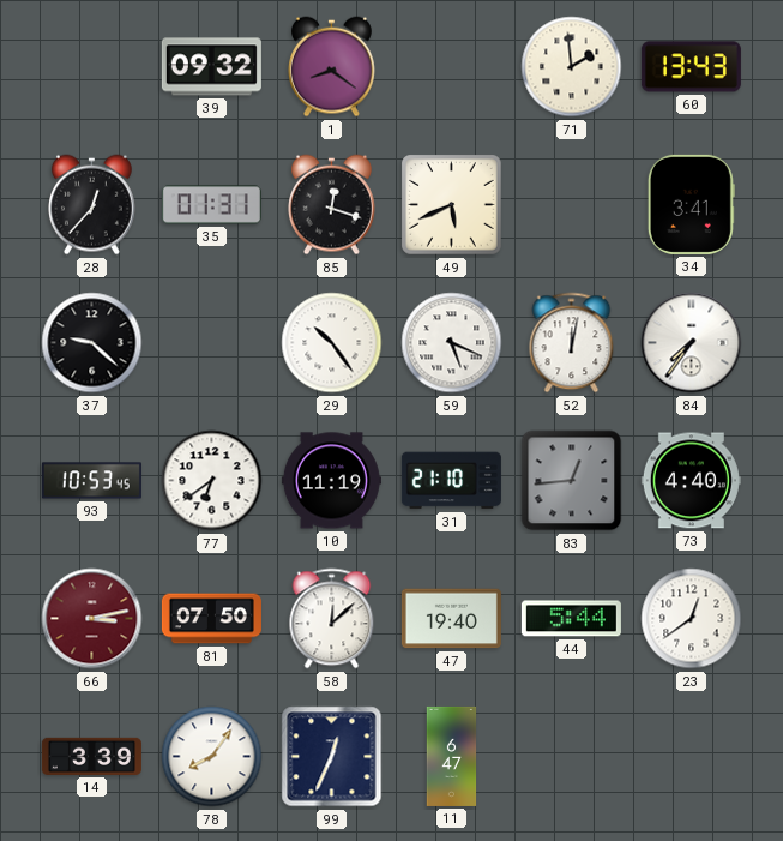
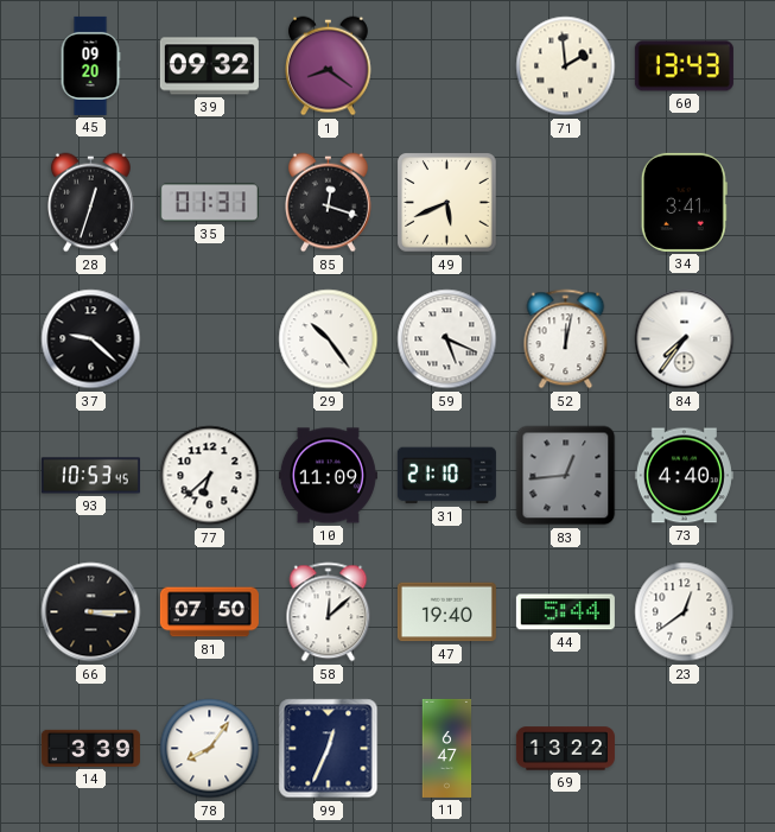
45: none -> 09:20
28: 12:37 -> 12:33
77: 6:39 -> 6:38
10: 11:19 -> 11:09
66: 3:13 -> 3:15
66 dial: burgundy -> black
69: none -> 13:22
